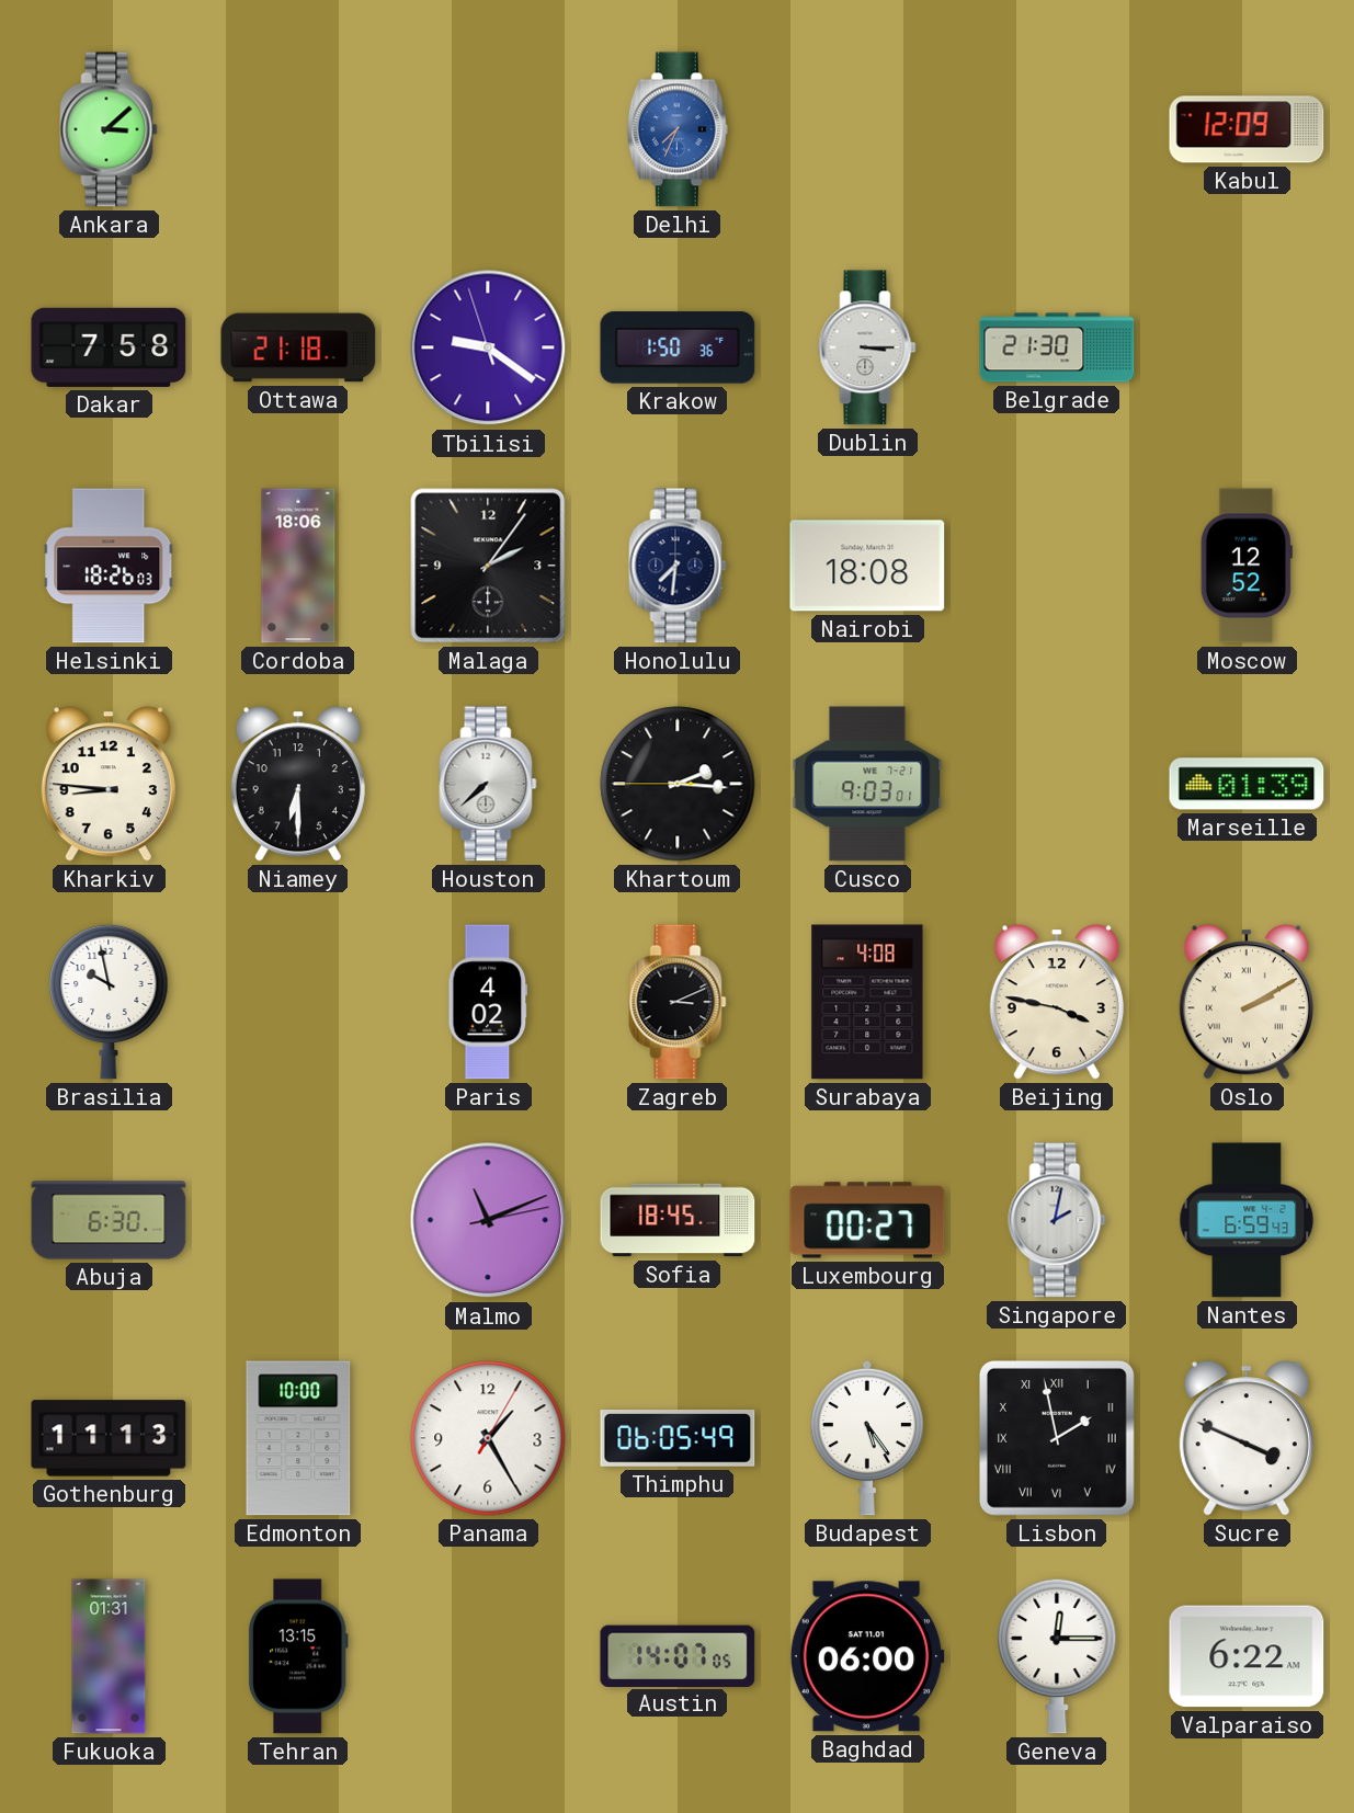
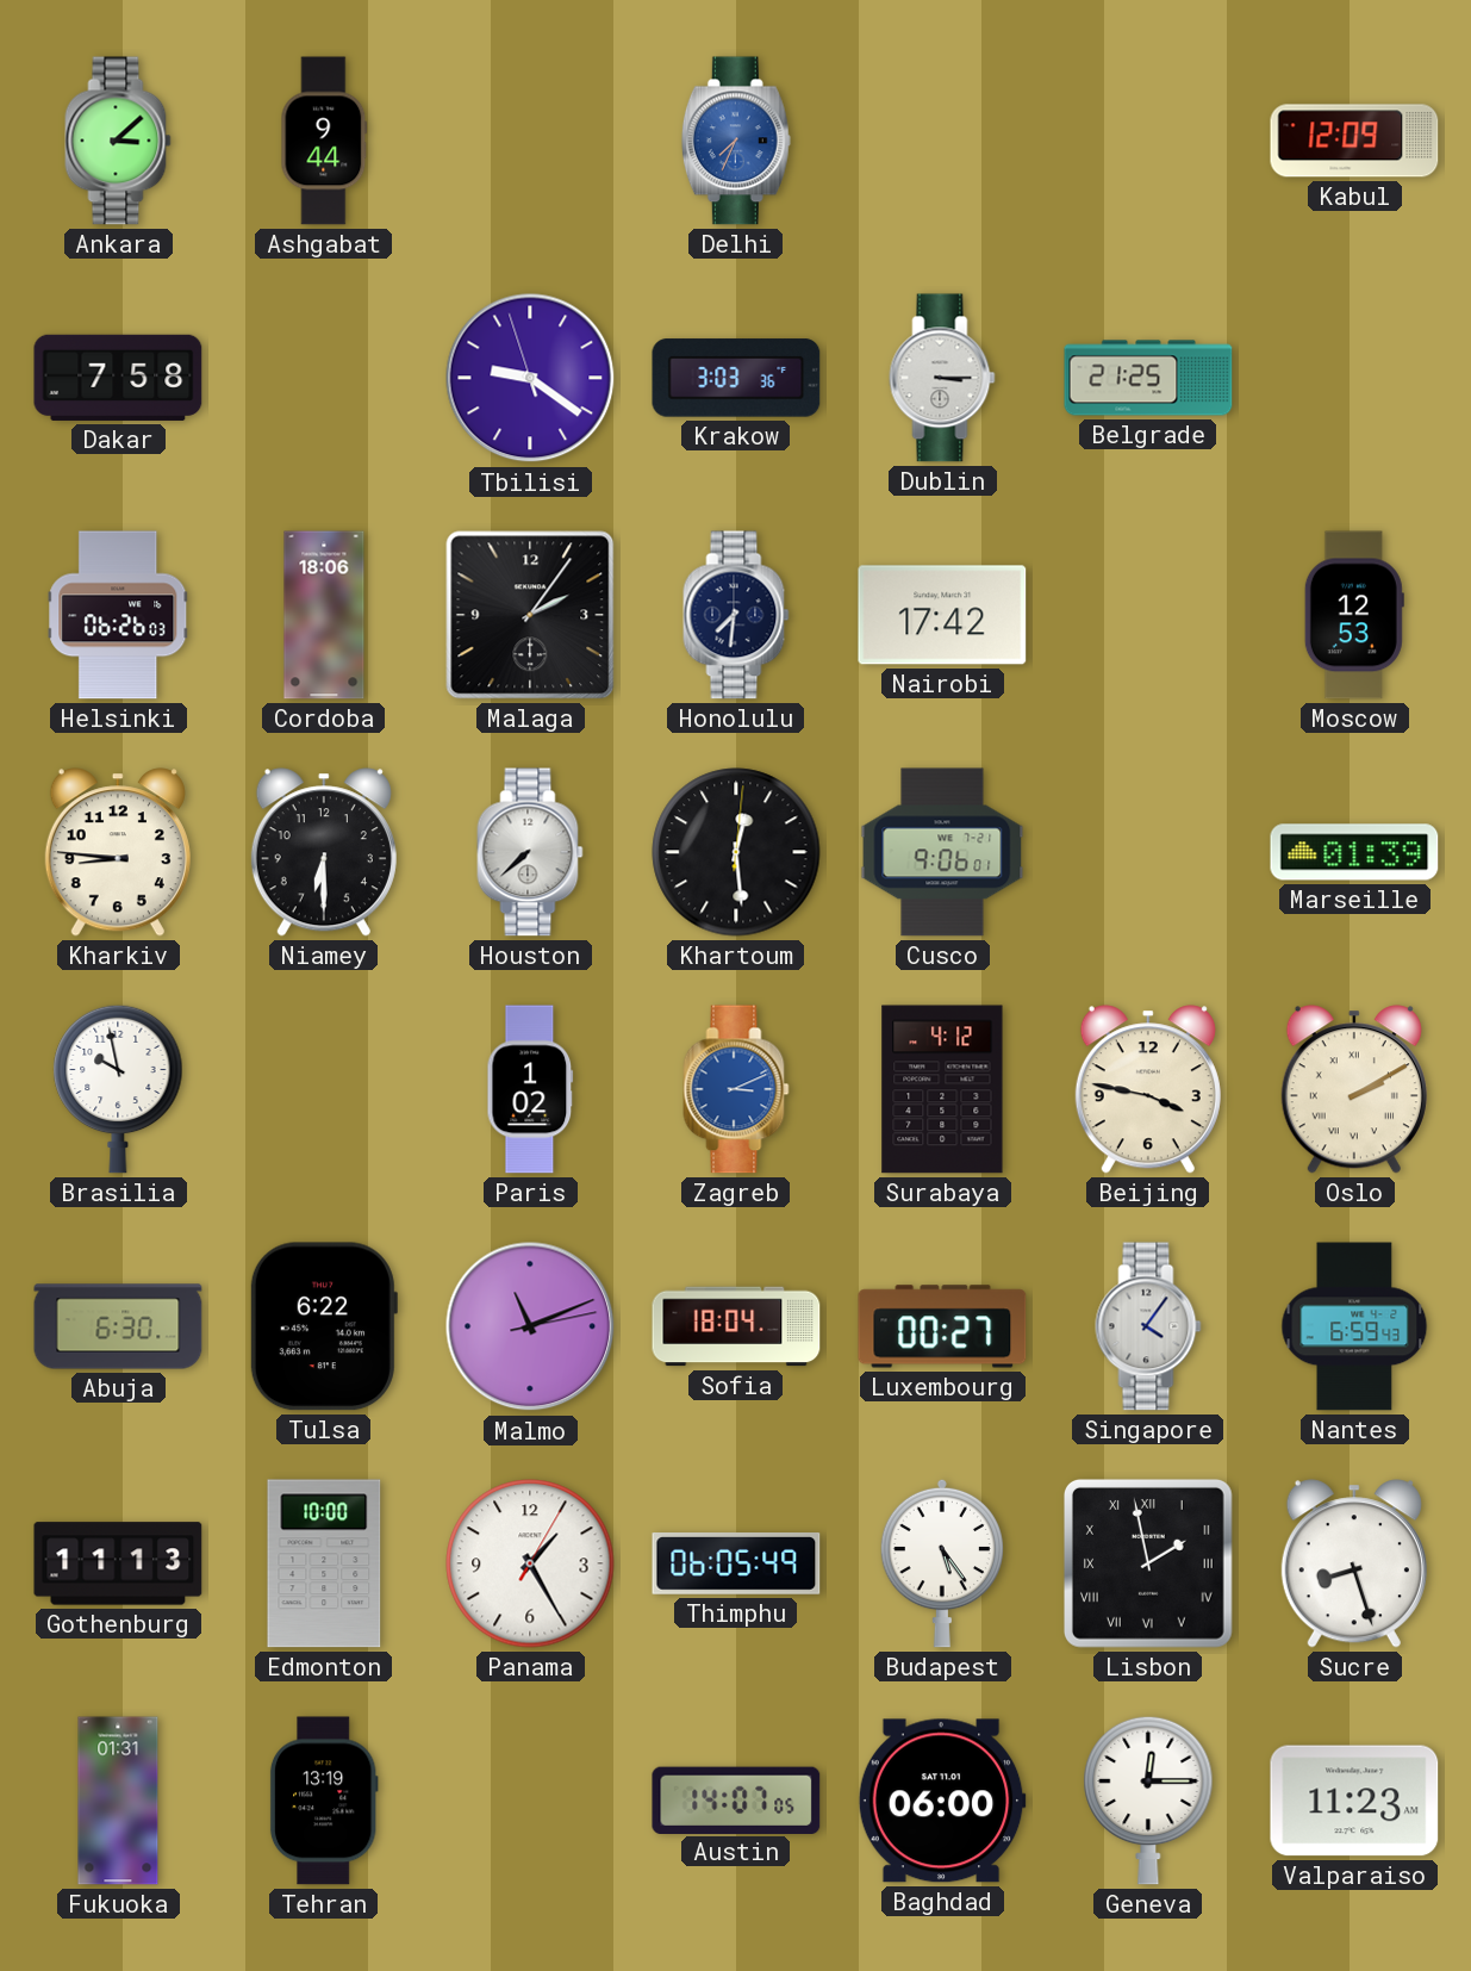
Ashgabat: none -> 9:44
Ottawa: 21:18 -> none
Krakow: 1:50 -> 3:03
Belgrade: 21:30 -> 21:25
Helsinki: 18:26 -> 06:26
Nairobi: 18:08 -> 17:42
Moscow: 12:52 -> 12:53
Khartoum: 2:15 -> 12:29
Cusco: 9:03 -> 9:06
Paris: 4:02 -> 1:02
Zagreb dial: black -> blue
Surabaya: 4:08 -> 4:12
Tulsa: none -> 6:22
Sofia: 18:45 -> 18:04
Singapore: 2:02 -> 4:06
Sucre: 3:49 -> 8:27
Tehran: 13:15 -> 13:19
Valparaiso: 6:22 -> 11:23
